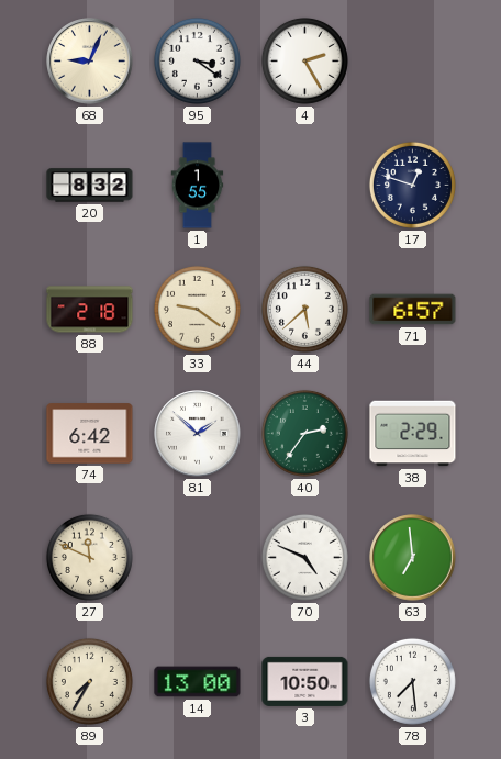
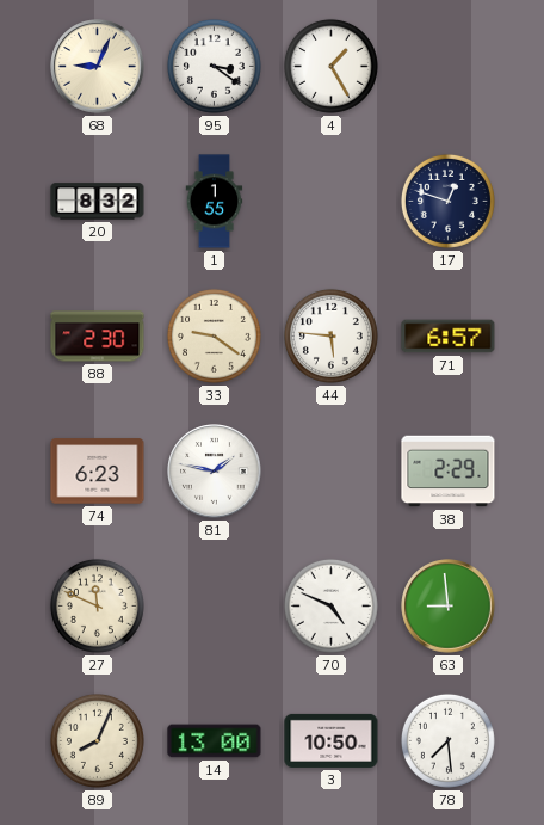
4: 2:25 -> 1:25
88: 2:18 -> 2:30
44: 5:38 -> 5:46
74: 6:42 -> 6:23
81: 1:52 -> 1:47
40: 2:36 -> none
63: 6:59 -> 8:59
89: 7:35 -> 8:04
